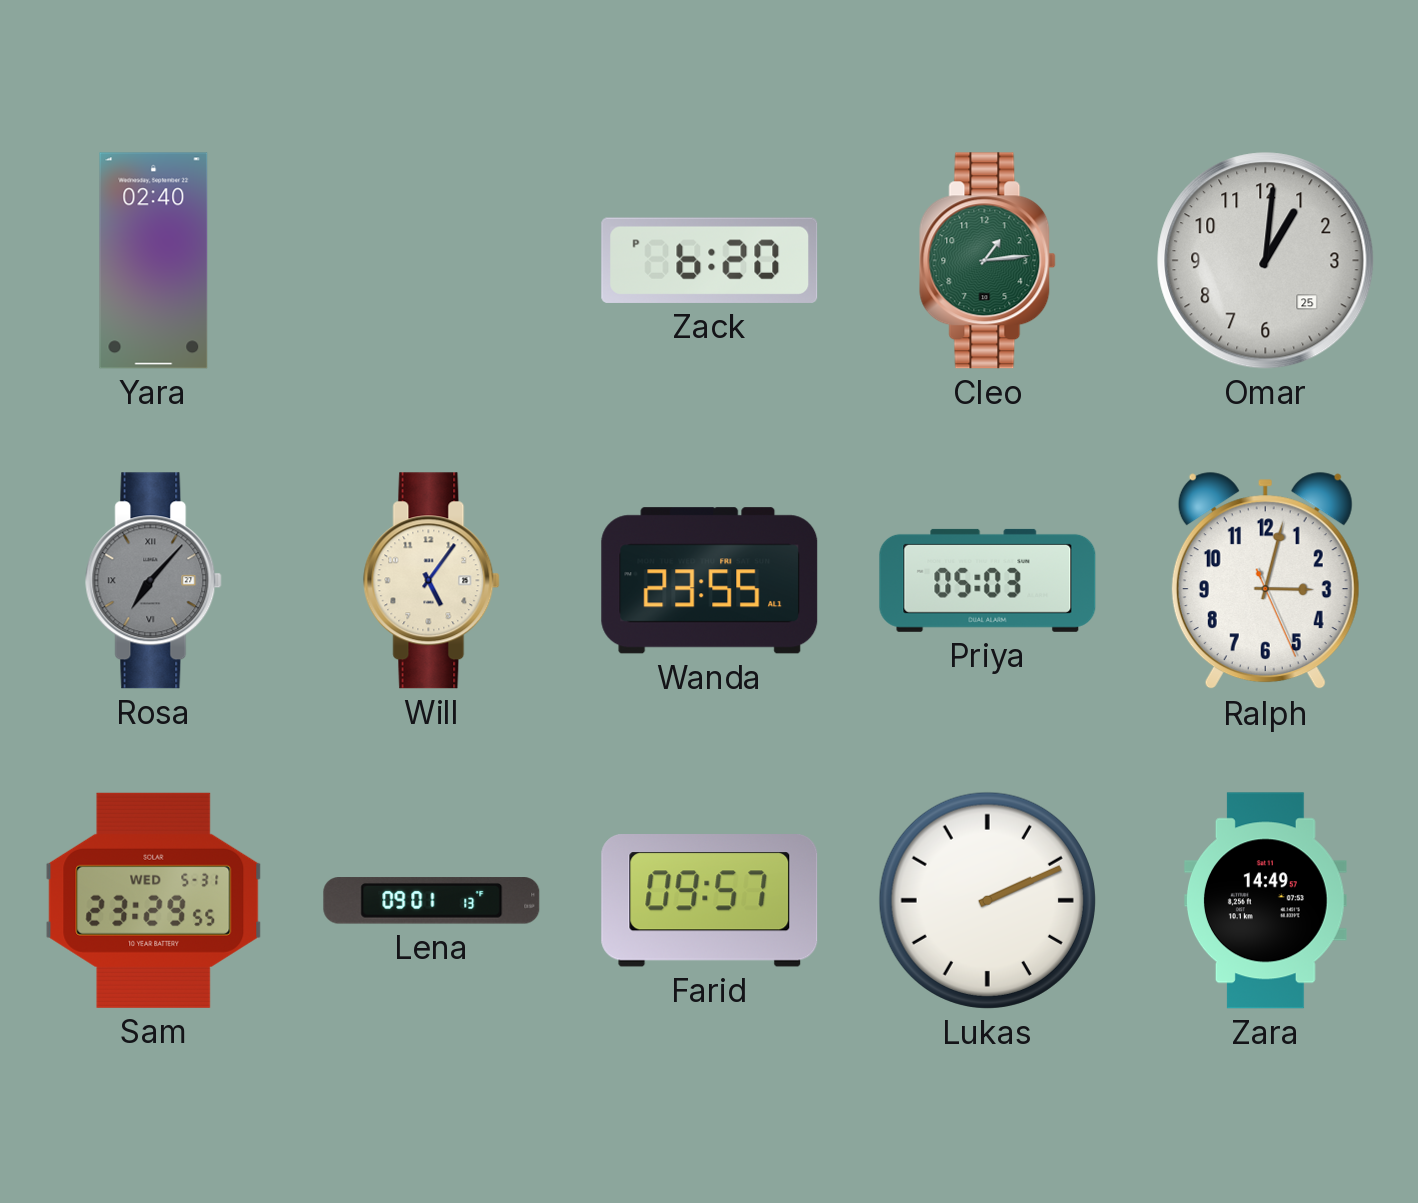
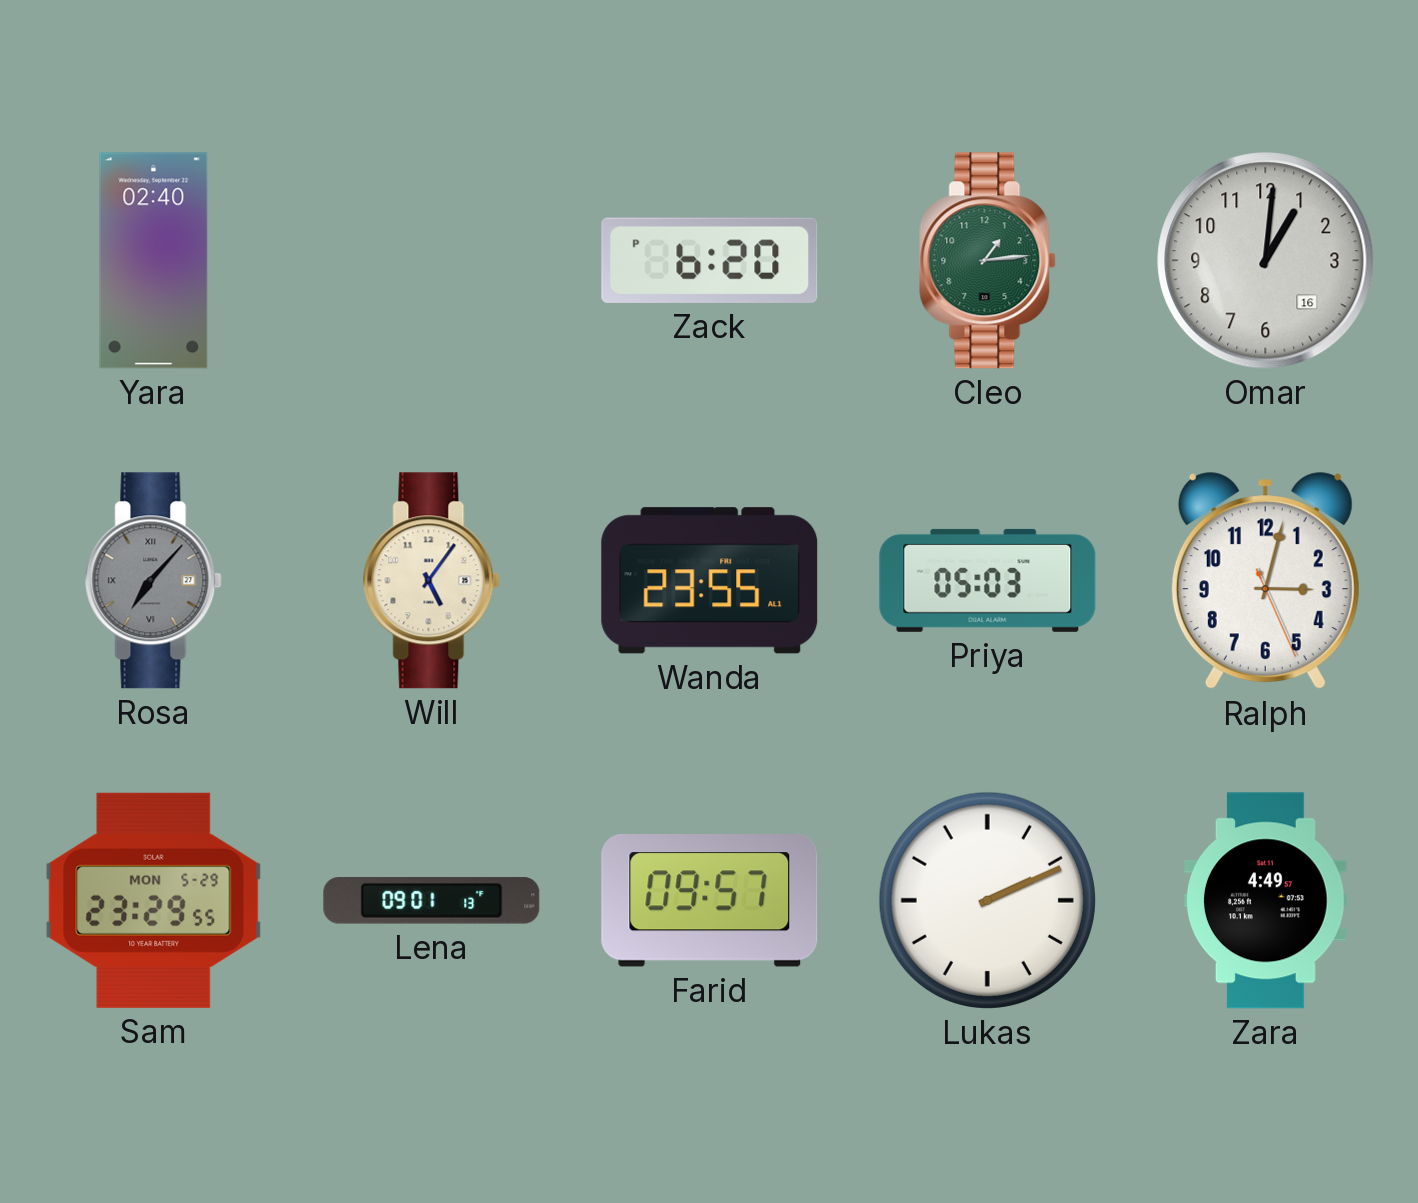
Omar date: 25 -> 16
Sam date: WED 5-31 -> MON 5-29
Zara: 14:49 -> 4:49
